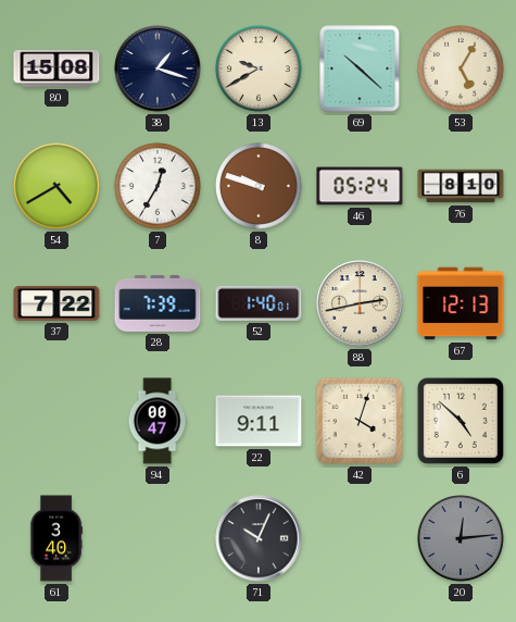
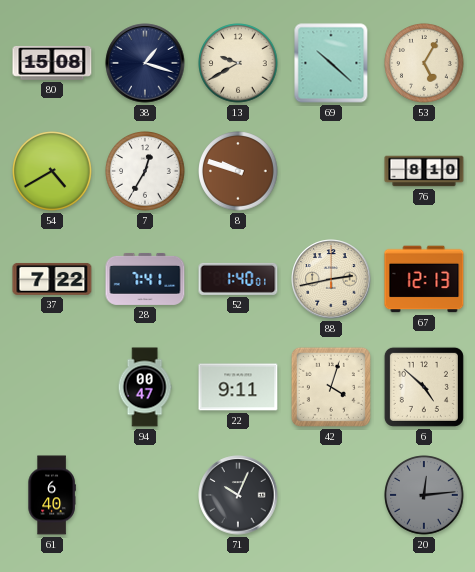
46: 05:24 -> none
28: 7:39 -> 7:41
61: 3:40 -> 6:40
